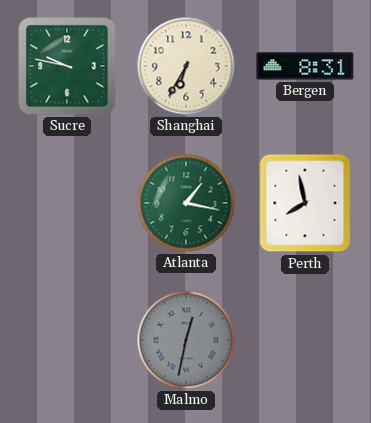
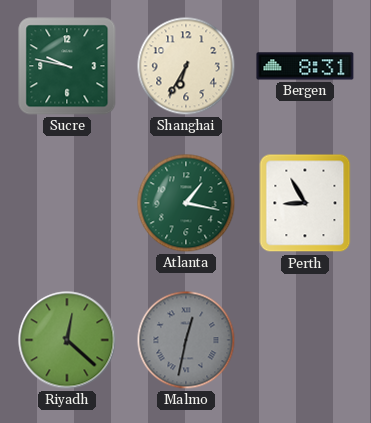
Perth: 7:58 -> 8:55
Riyadh: none -> 12:22
